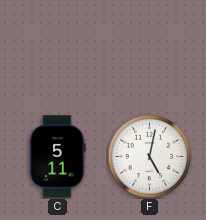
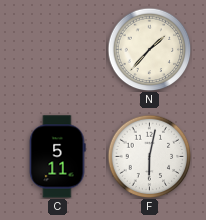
N: none -> 1:37
F: 5:02 -> 6:02
